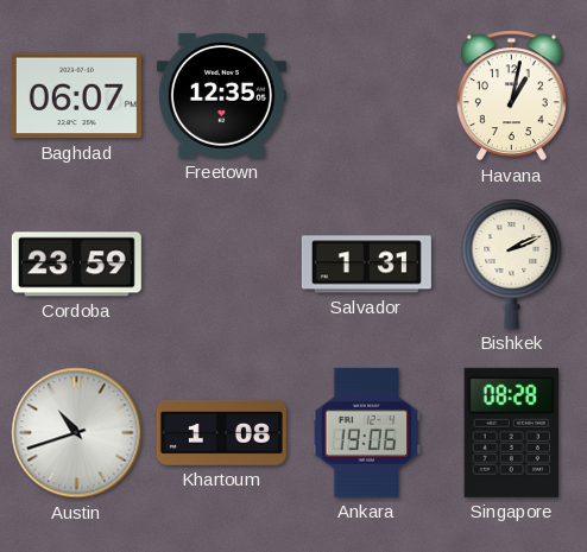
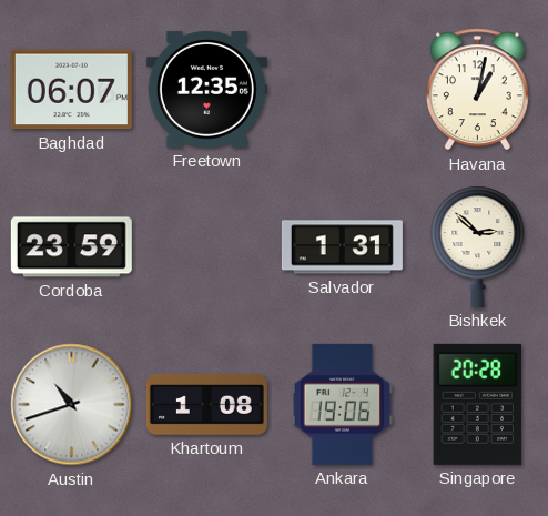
Bishkek: 2:11 -> 2:52
Singapore: 08:28 -> 20:28
